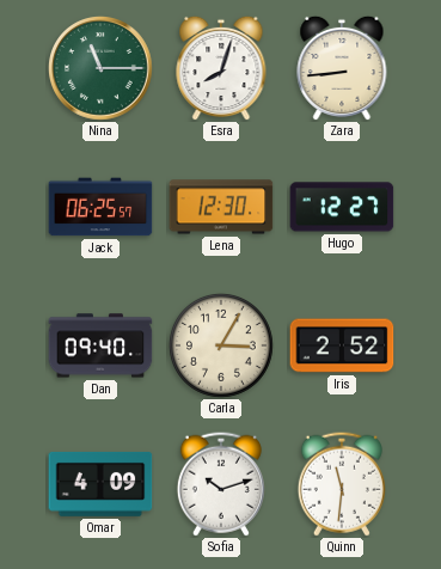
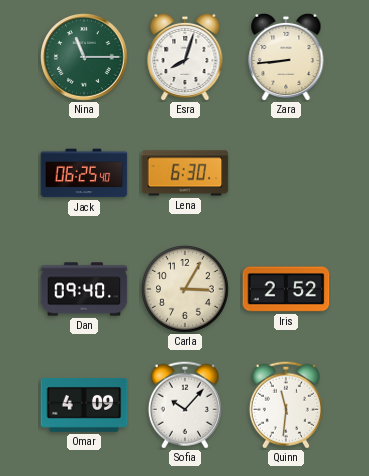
Jack: 06:25:57 -> 06:25:40
Lena: 12:30 -> 6:30
Hugo: 12:27 -> none
Sofia: 10:12 -> 10:07
